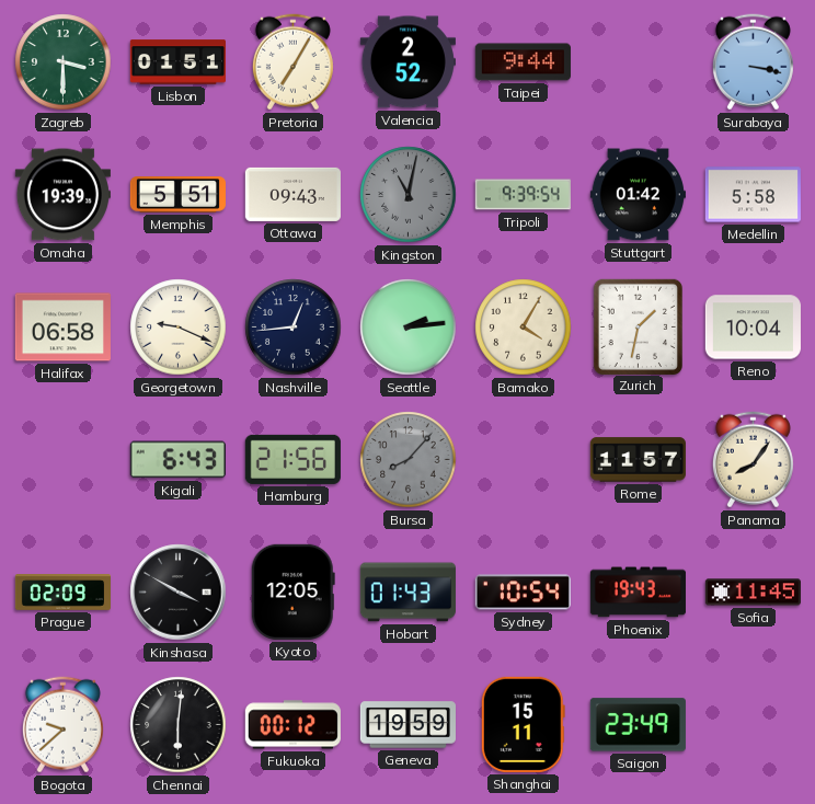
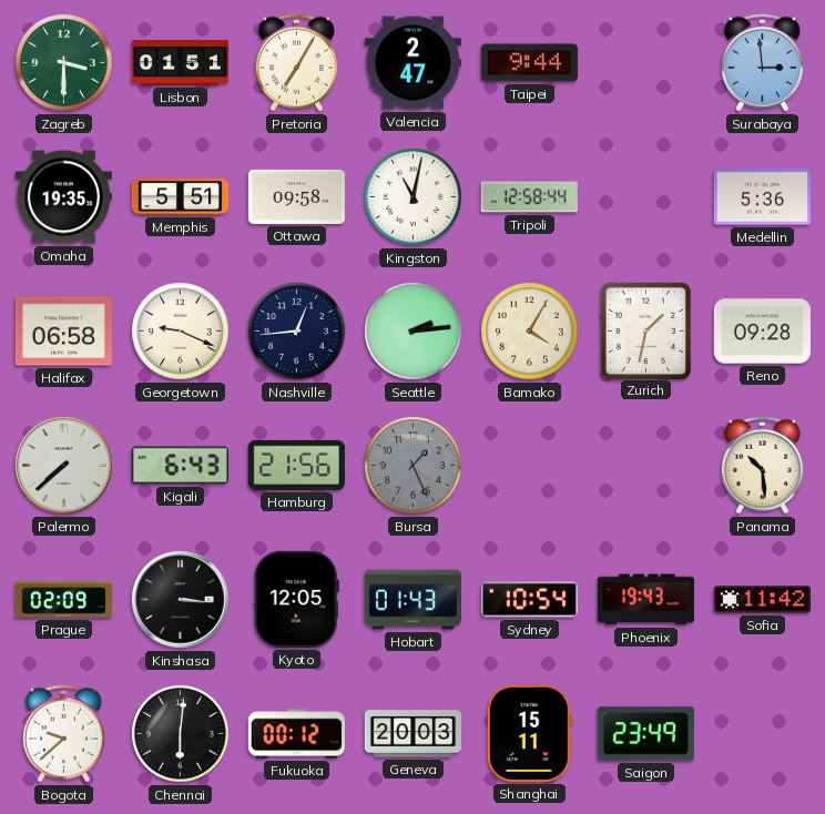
Valencia: 2:52 -> 2:47
Surabaya: 3:17 -> 2:59
Omaha: 19:39 -> 19:35
Ottawa: 09:43 -> 09:58
Kingston dial: grey -> white
Tripoli: 9:39 -> 12:58
Stuttgart: 01:42 -> none
Medellin: 5:58 -> 5:36
Reno: 10:04 -> 09:28
Palermo: none -> 7:38
Bursa: 8:07 -> 1:26
Rome: 11:57 -> none
Panama: 8:06 -> 10:29
Kinshasa: 3:50 -> 3:16
Sofia: 11:45 -> 11:42
Geneva: 19:59 -> 20:03
